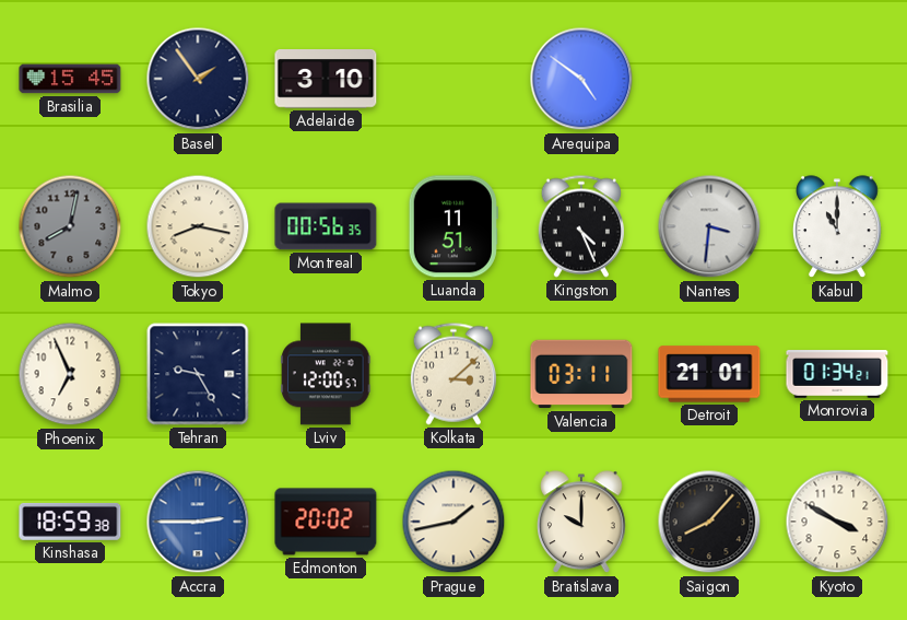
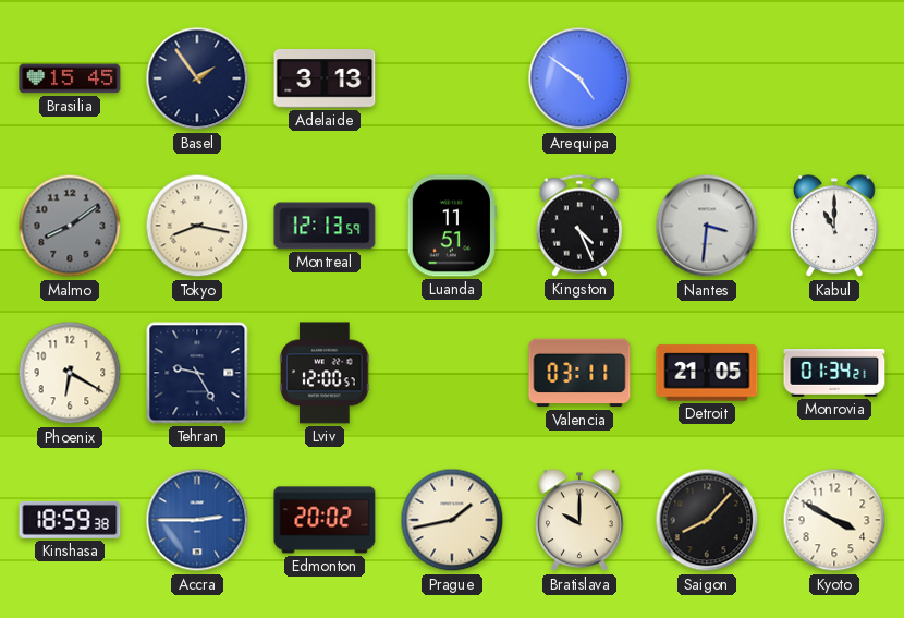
Adelaide: 3:10 -> 3:13
Malmo: 8:02 -> 8:09
Montreal: 00:56 -> 12:13
Phoenix: 6:56 -> 6:20
Kolkata: 3:08 -> none
Detroit: 21:01 -> 21:05
